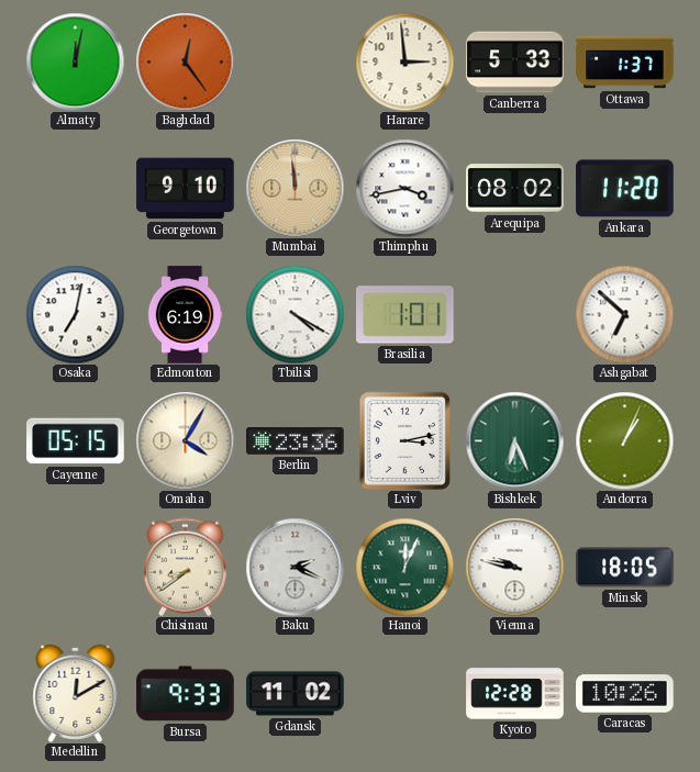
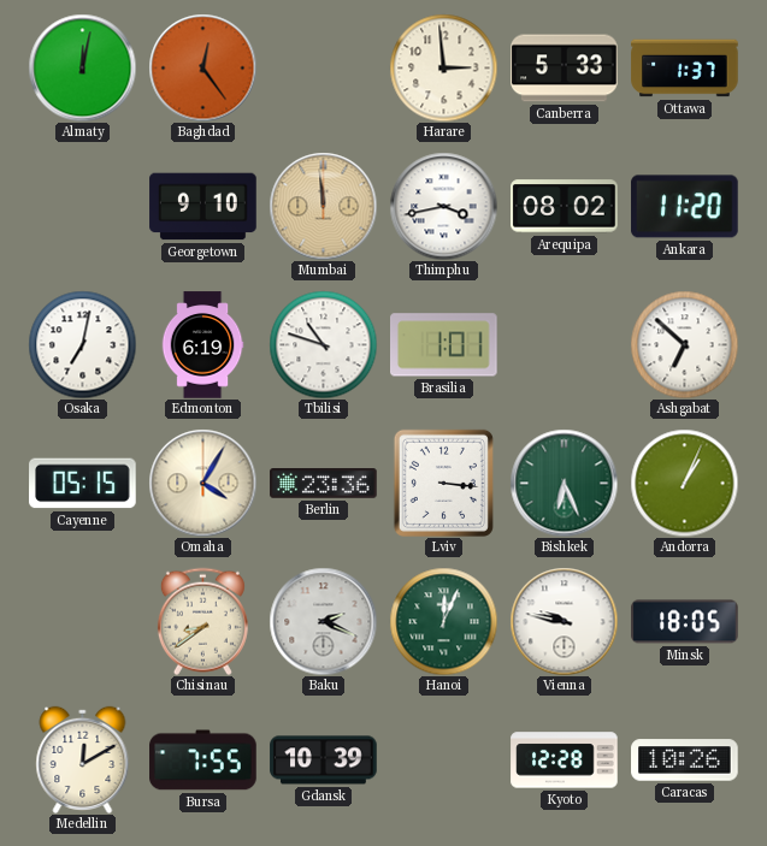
Tbilisi: 4:20 -> 10:48
Lviv: 3:13 -> 3:16
Bursa: 9:33 -> 7:55
Gdansk: 11:02 -> 10:39
